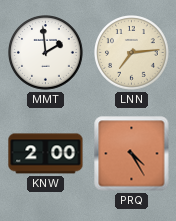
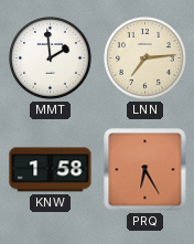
KNW: 2:00 -> 1:58
PRQ: 4:25 -> 6:25
